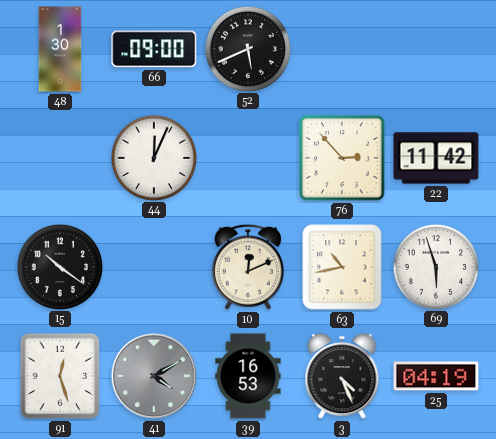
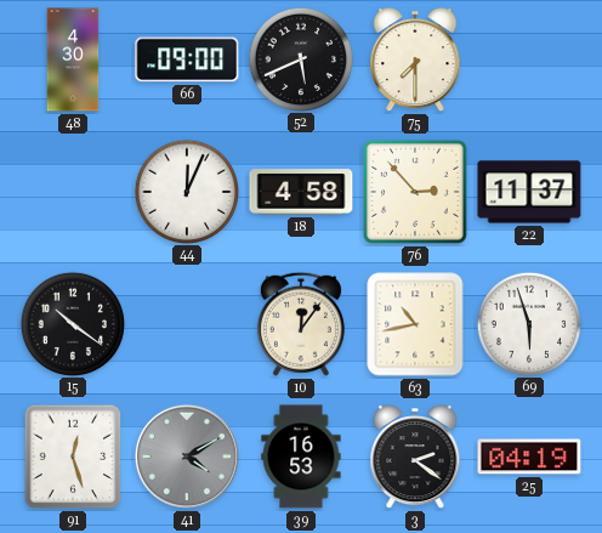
48: 1:30 -> 4:30
75: none -> 7:30
18: none -> 4:58
22: 11:42 -> 11:37
10: 12:11 -> 12:06
3: 4:26 -> 2:21
